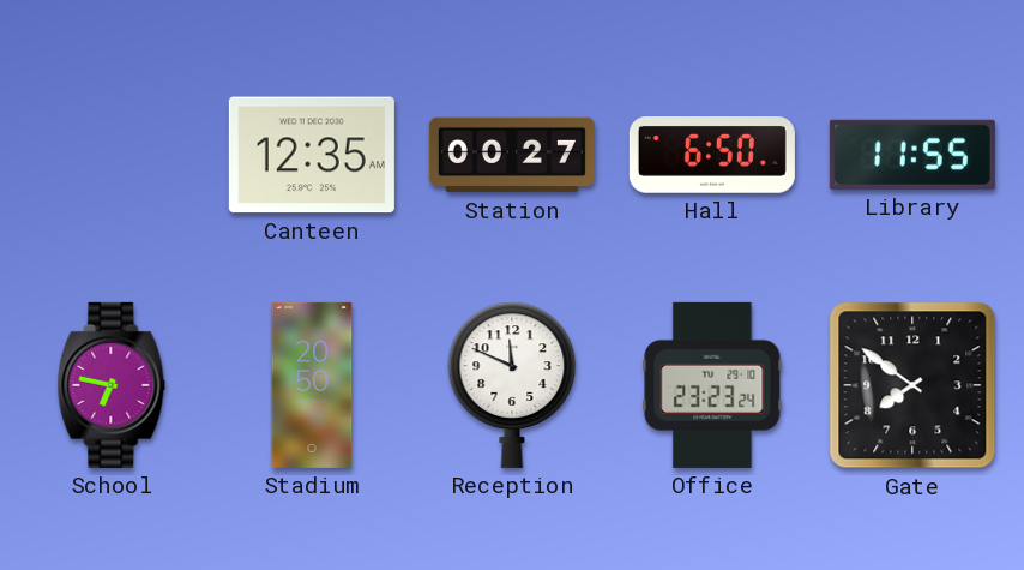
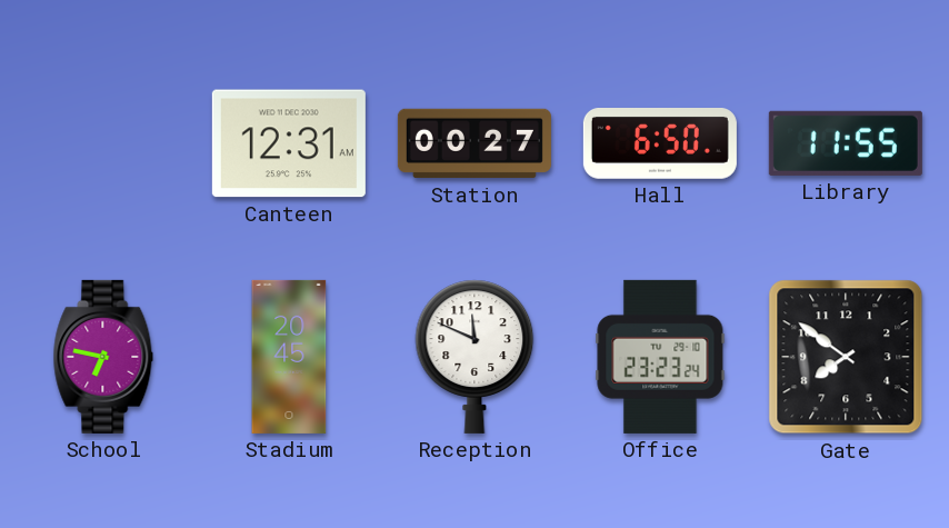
Canteen: 12:35 -> 12:31
Stadium: 20:50 -> 20:45
